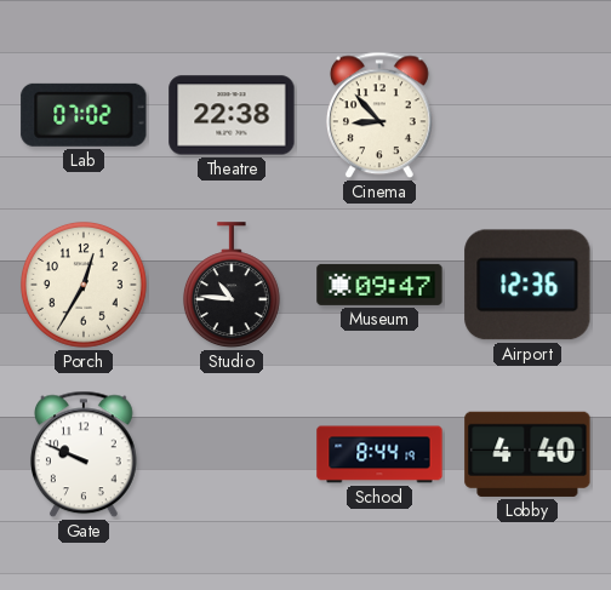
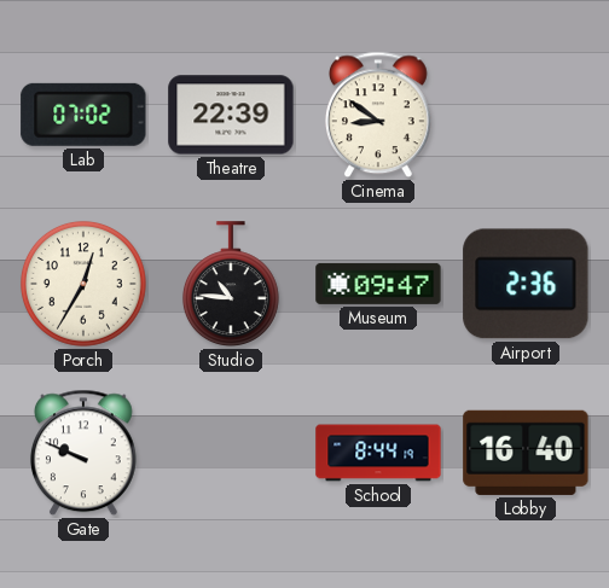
Theatre: 22:38 -> 22:39
Cinema: 8:53 -> 8:51
Airport: 12:36 -> 2:36
Lobby: 4:40 -> 16:40
